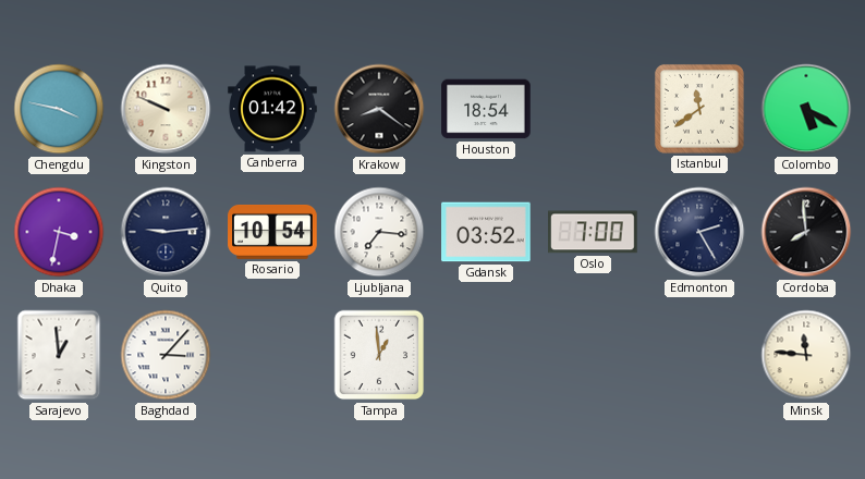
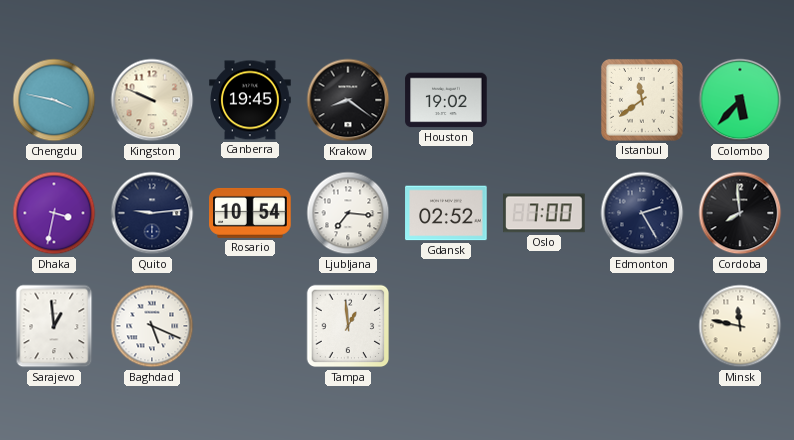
Canberra: 01:42 -> 19:45
Houston: 18:54 -> 19:02
Colombo: 5:20 -> 5:37
Gdansk: 03:52 -> 02:52
Baghdad: 3:07 -> 5:19
Minsk: 11:46 -> 11:47
